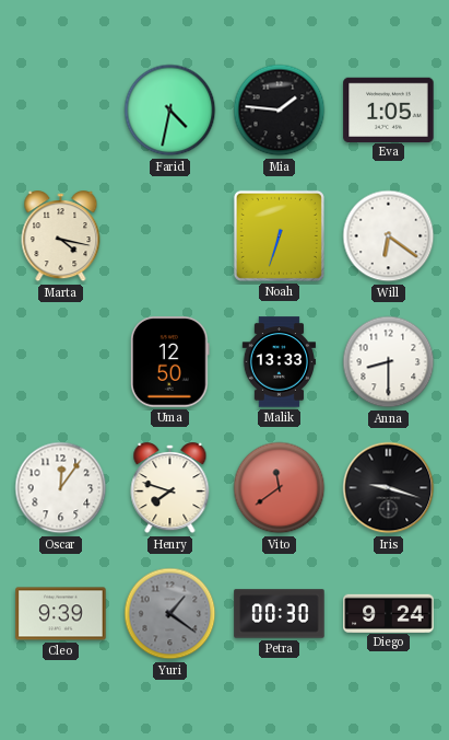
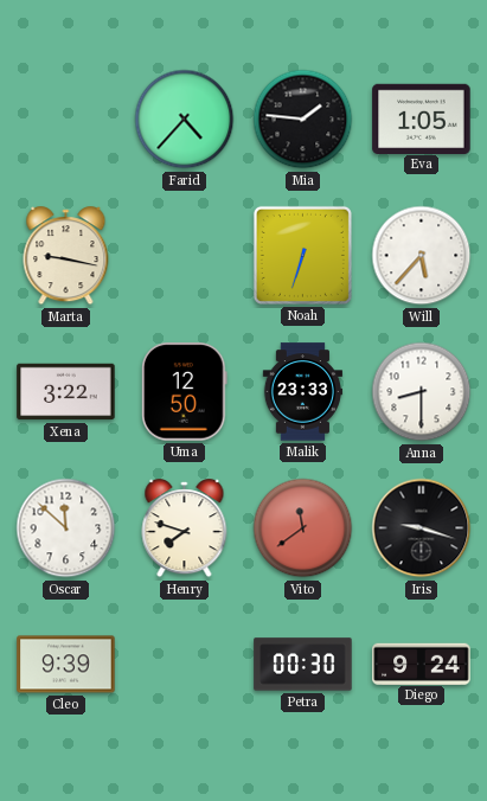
Farid: 4:32 -> 4:37
Marta: 4:17 -> 9:17
Will: 6:21 -> 5:37
Xena: none -> 3:22
Malik: 13:33 -> 23:33
Oscar: 12:06 -> 11:52
Yuri: 1:21 -> none
